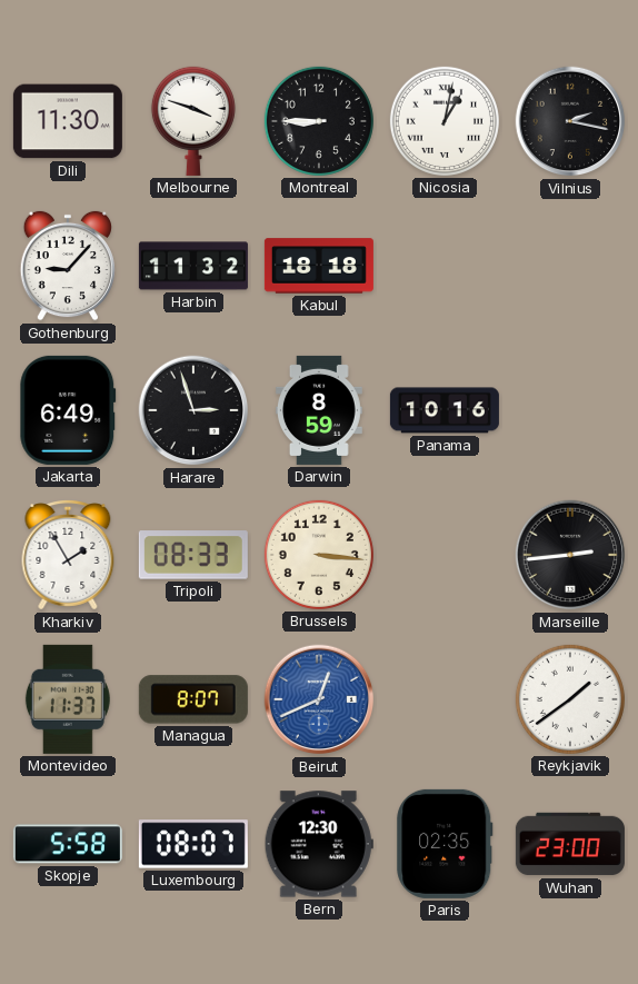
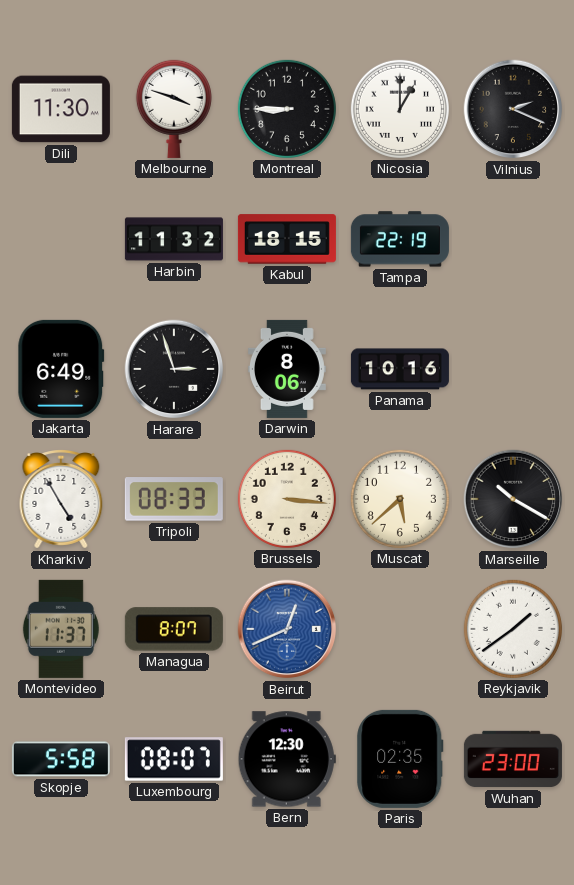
Nicosia: 1:02 -> 1:00
Vilnius: 2:17 -> 2:19
Gothenburg: 9:07 -> none
Kabul: 18:18 -> 18:15
Tampa: none -> 22:19
Darwin: 8:59 -> 8:06
Kharkiv: 1:55 -> 4:55
Muscat: none -> 5:38
Marseille: 2:44 -> 10:20
